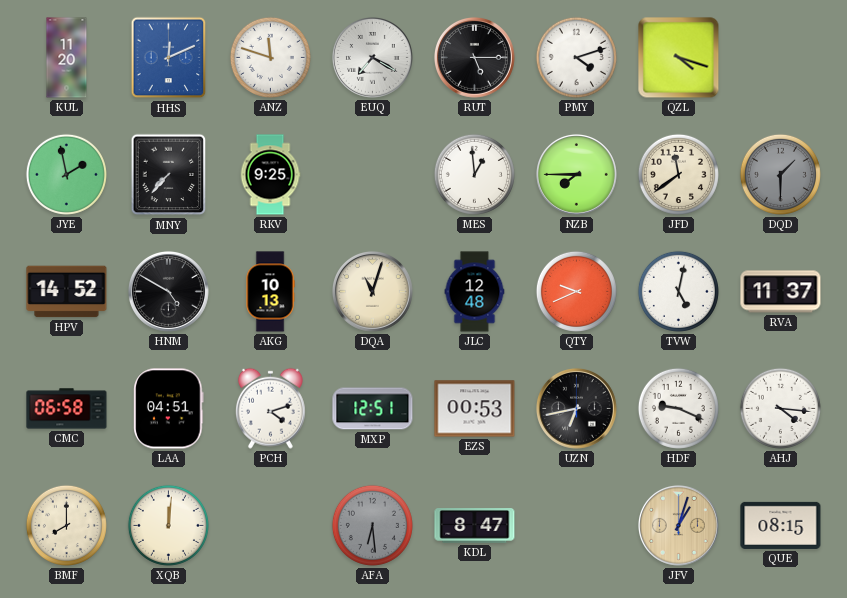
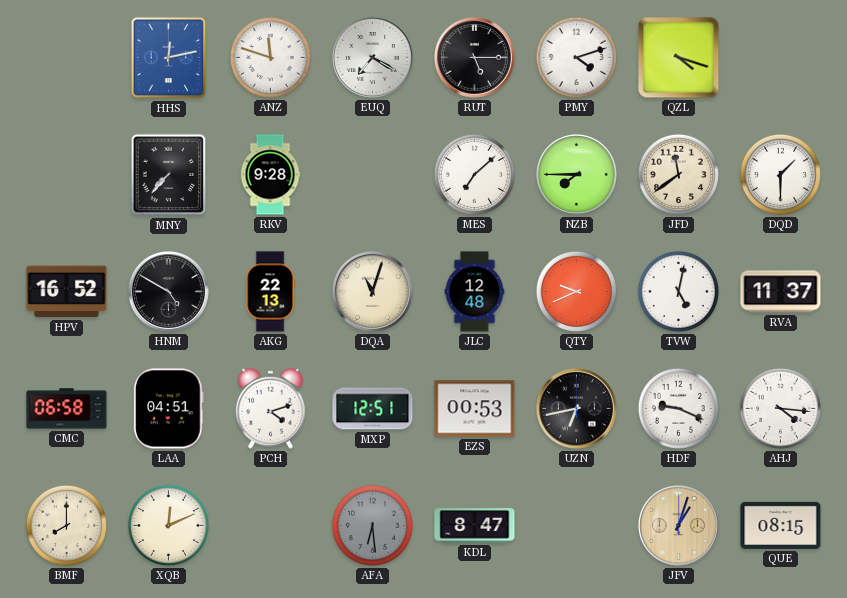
KUL: 11:20 -> none
HHS: 12:11 -> 12:13
JYE: 1:58 -> none
RKV: 9:25 -> 9:28
MES: 12:59 -> 7:08
DQD dial: grey -> white
HPV: 14:52 -> 16:52
AKG: 10:13 -> 22:13
XQB: 12:01 -> 12:11
